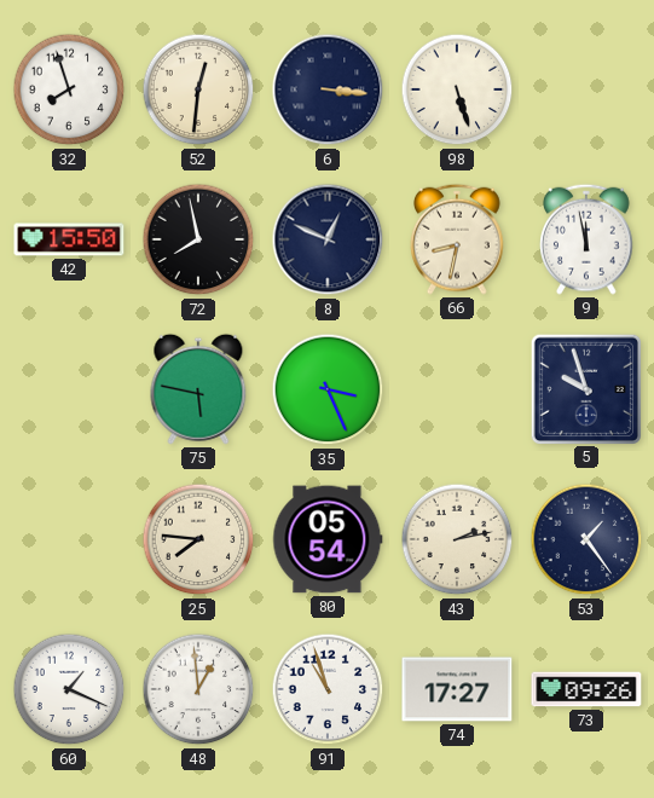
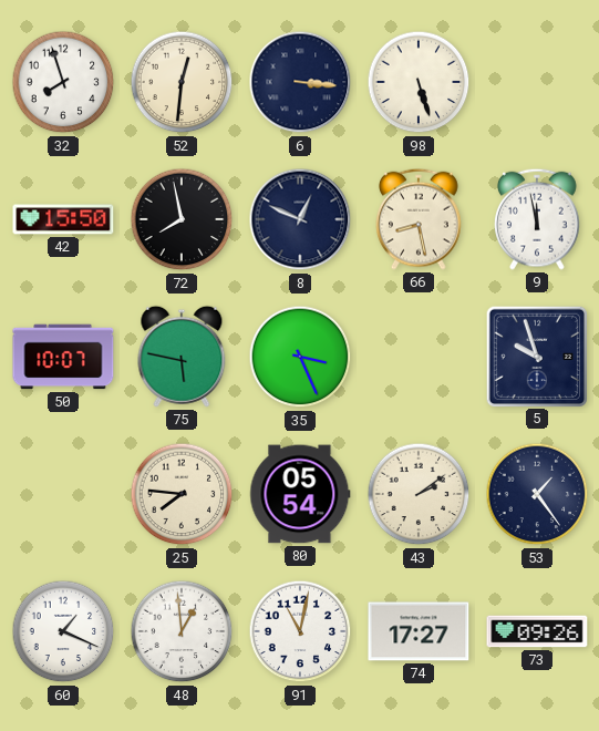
66: 8:32 -> 8:28
50: none -> 10:07
43: 2:13 -> 2:09
91: 10:57 -> 11:02
